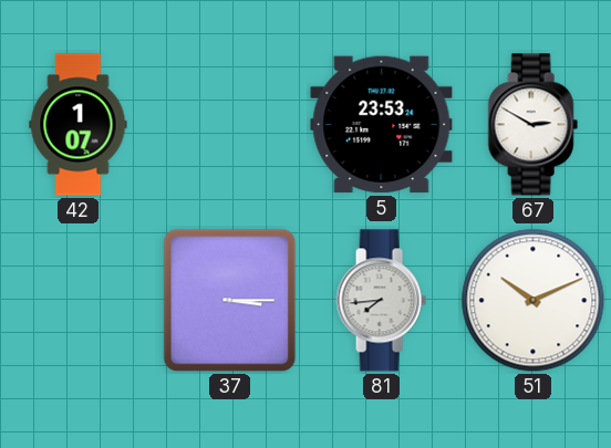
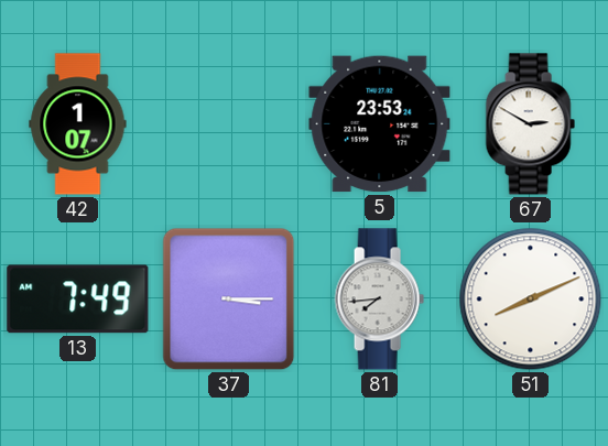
13: none -> 7:49
51: 10:11 -> 8:11
